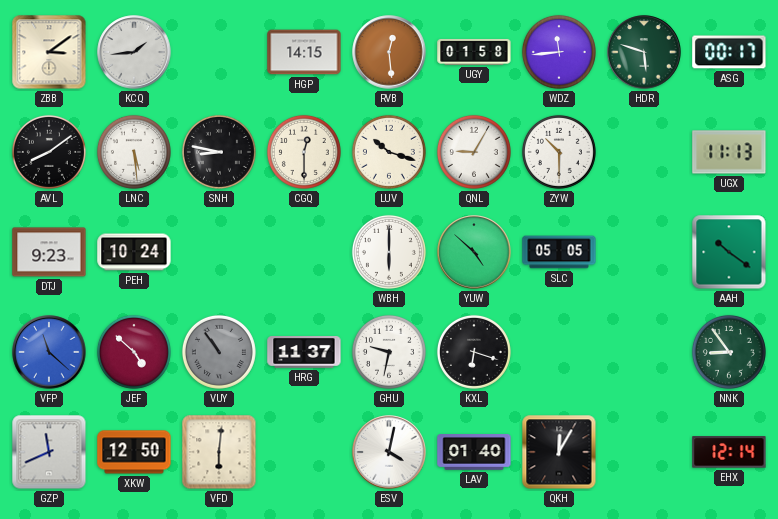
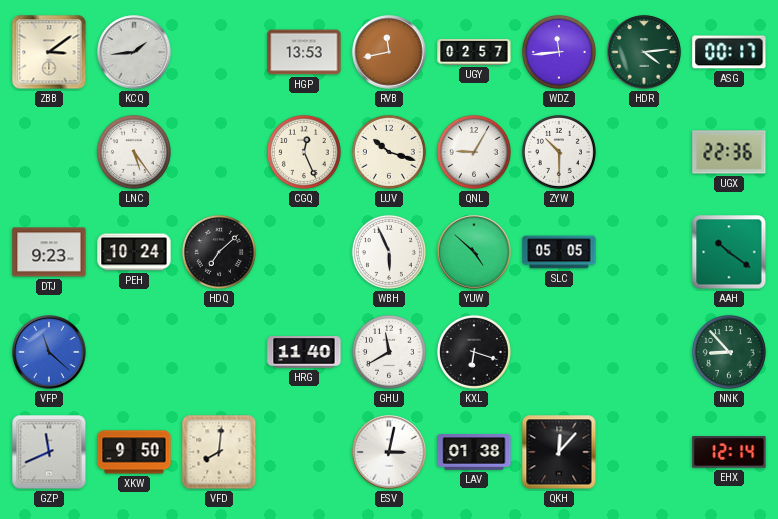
HGP: 14:15 -> 13:53
RVB: 12:29 -> 11:43
UGY: 01:58 -> 02:57
HDR: 5:48 -> 4:14
AVL: 8:09 -> none
LNC: 5:29 -> 5:24
SNH: 8:47 -> none
CGQ: 12:30 -> 12:26
UGX: 11:13 -> 22:36
HDQ: none -> 7:08
WBH: 6:00 -> 5:56
JEF: 4:52 -> none
VUY: 10:54 -> none
HRG: 11:37 -> 11:40
GHU: 9:32 -> 11:40
NNK: 8:54 -> 8:53
XKW: 12:50 -> 9:50
VFD: 6:01 -> 8:01
ESV: 4:02 -> 3:02
LAV: 01:40 -> 01:38
QKH: 12:05 -> 12:07
